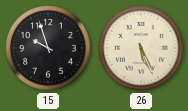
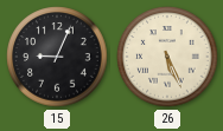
15: 9:57 -> 9:04
